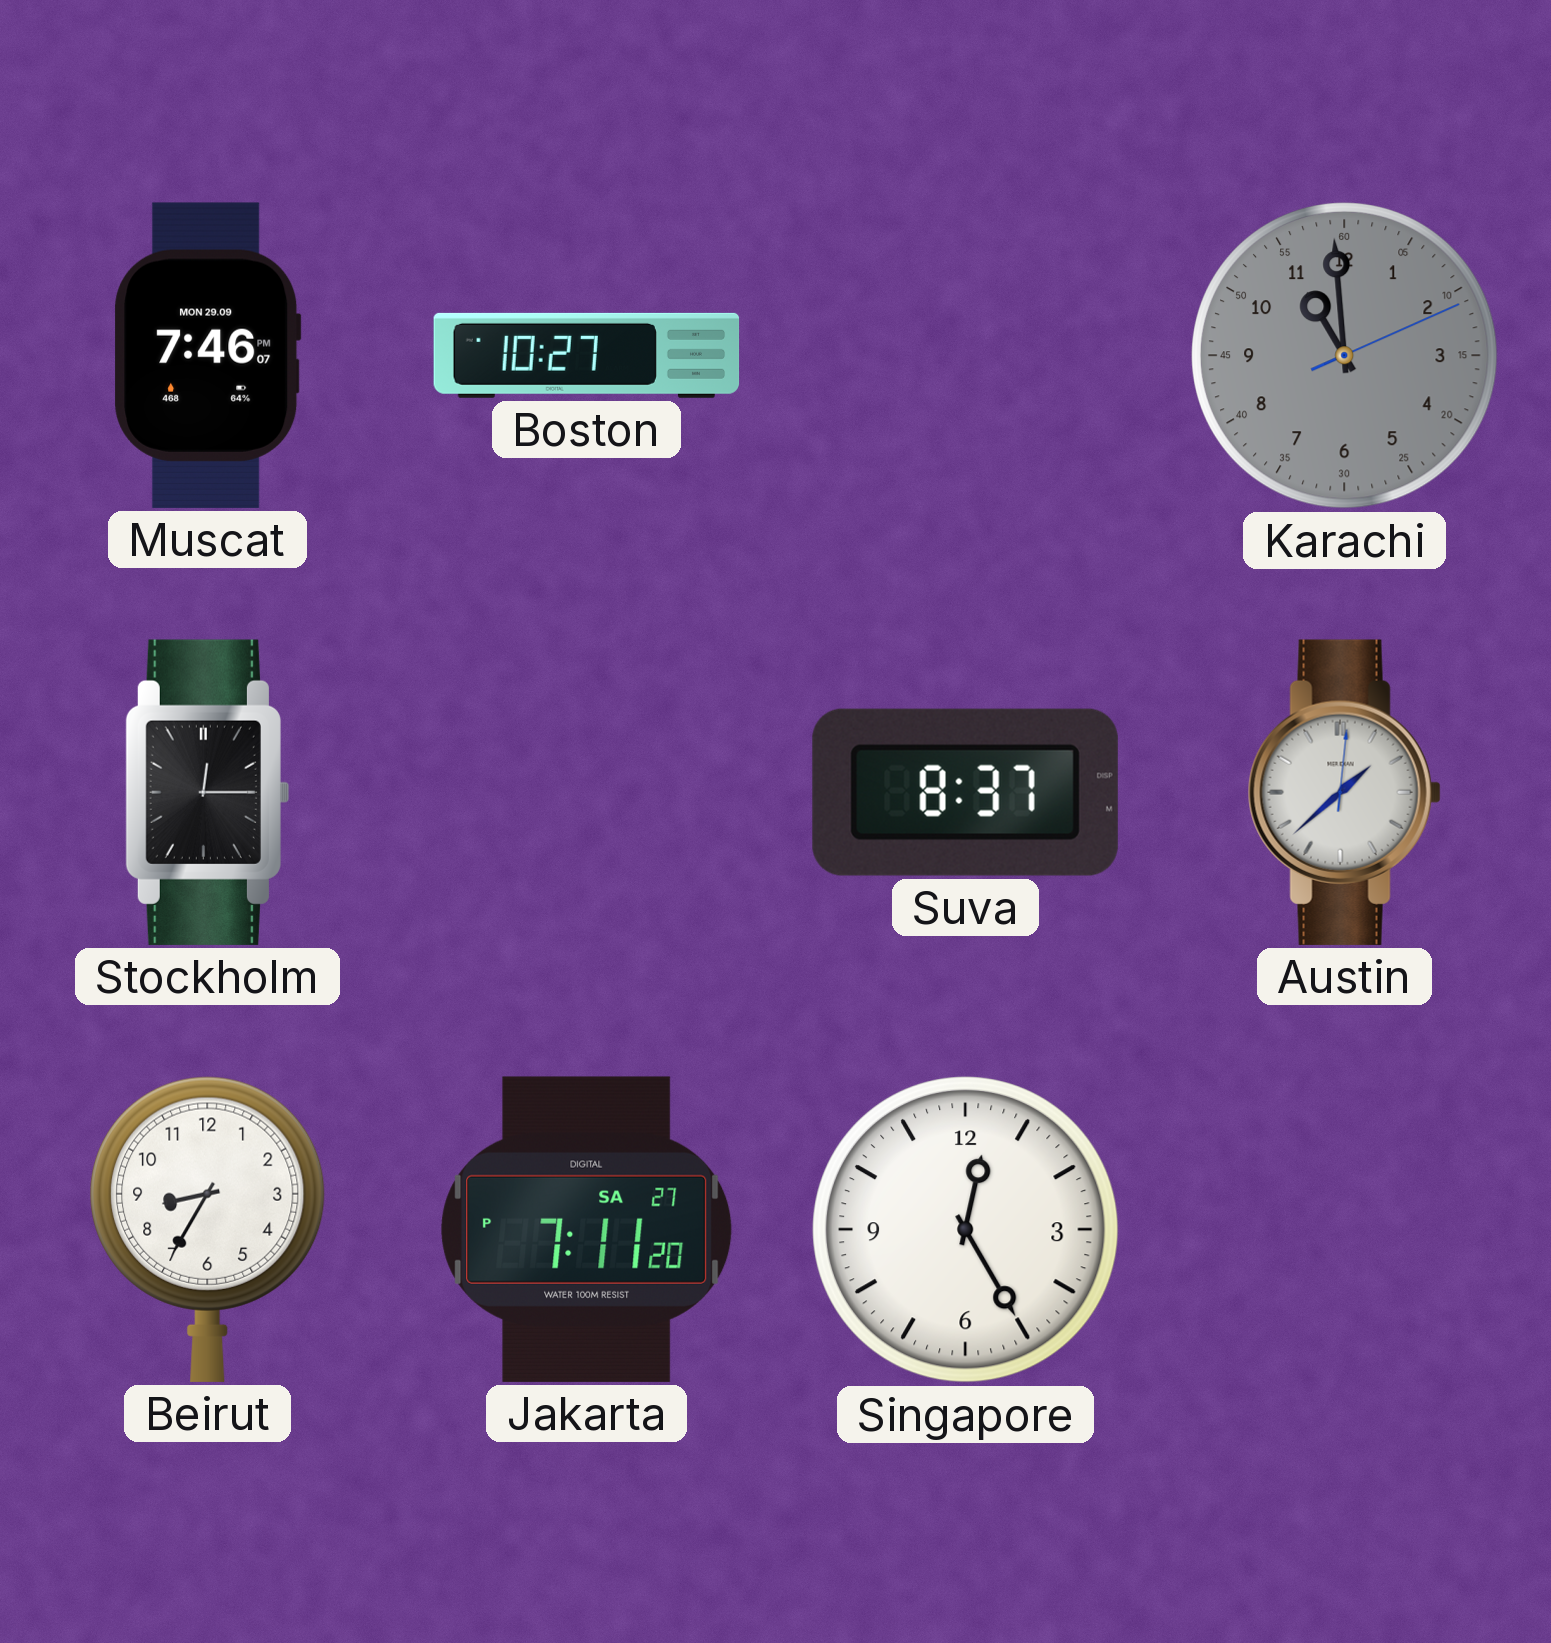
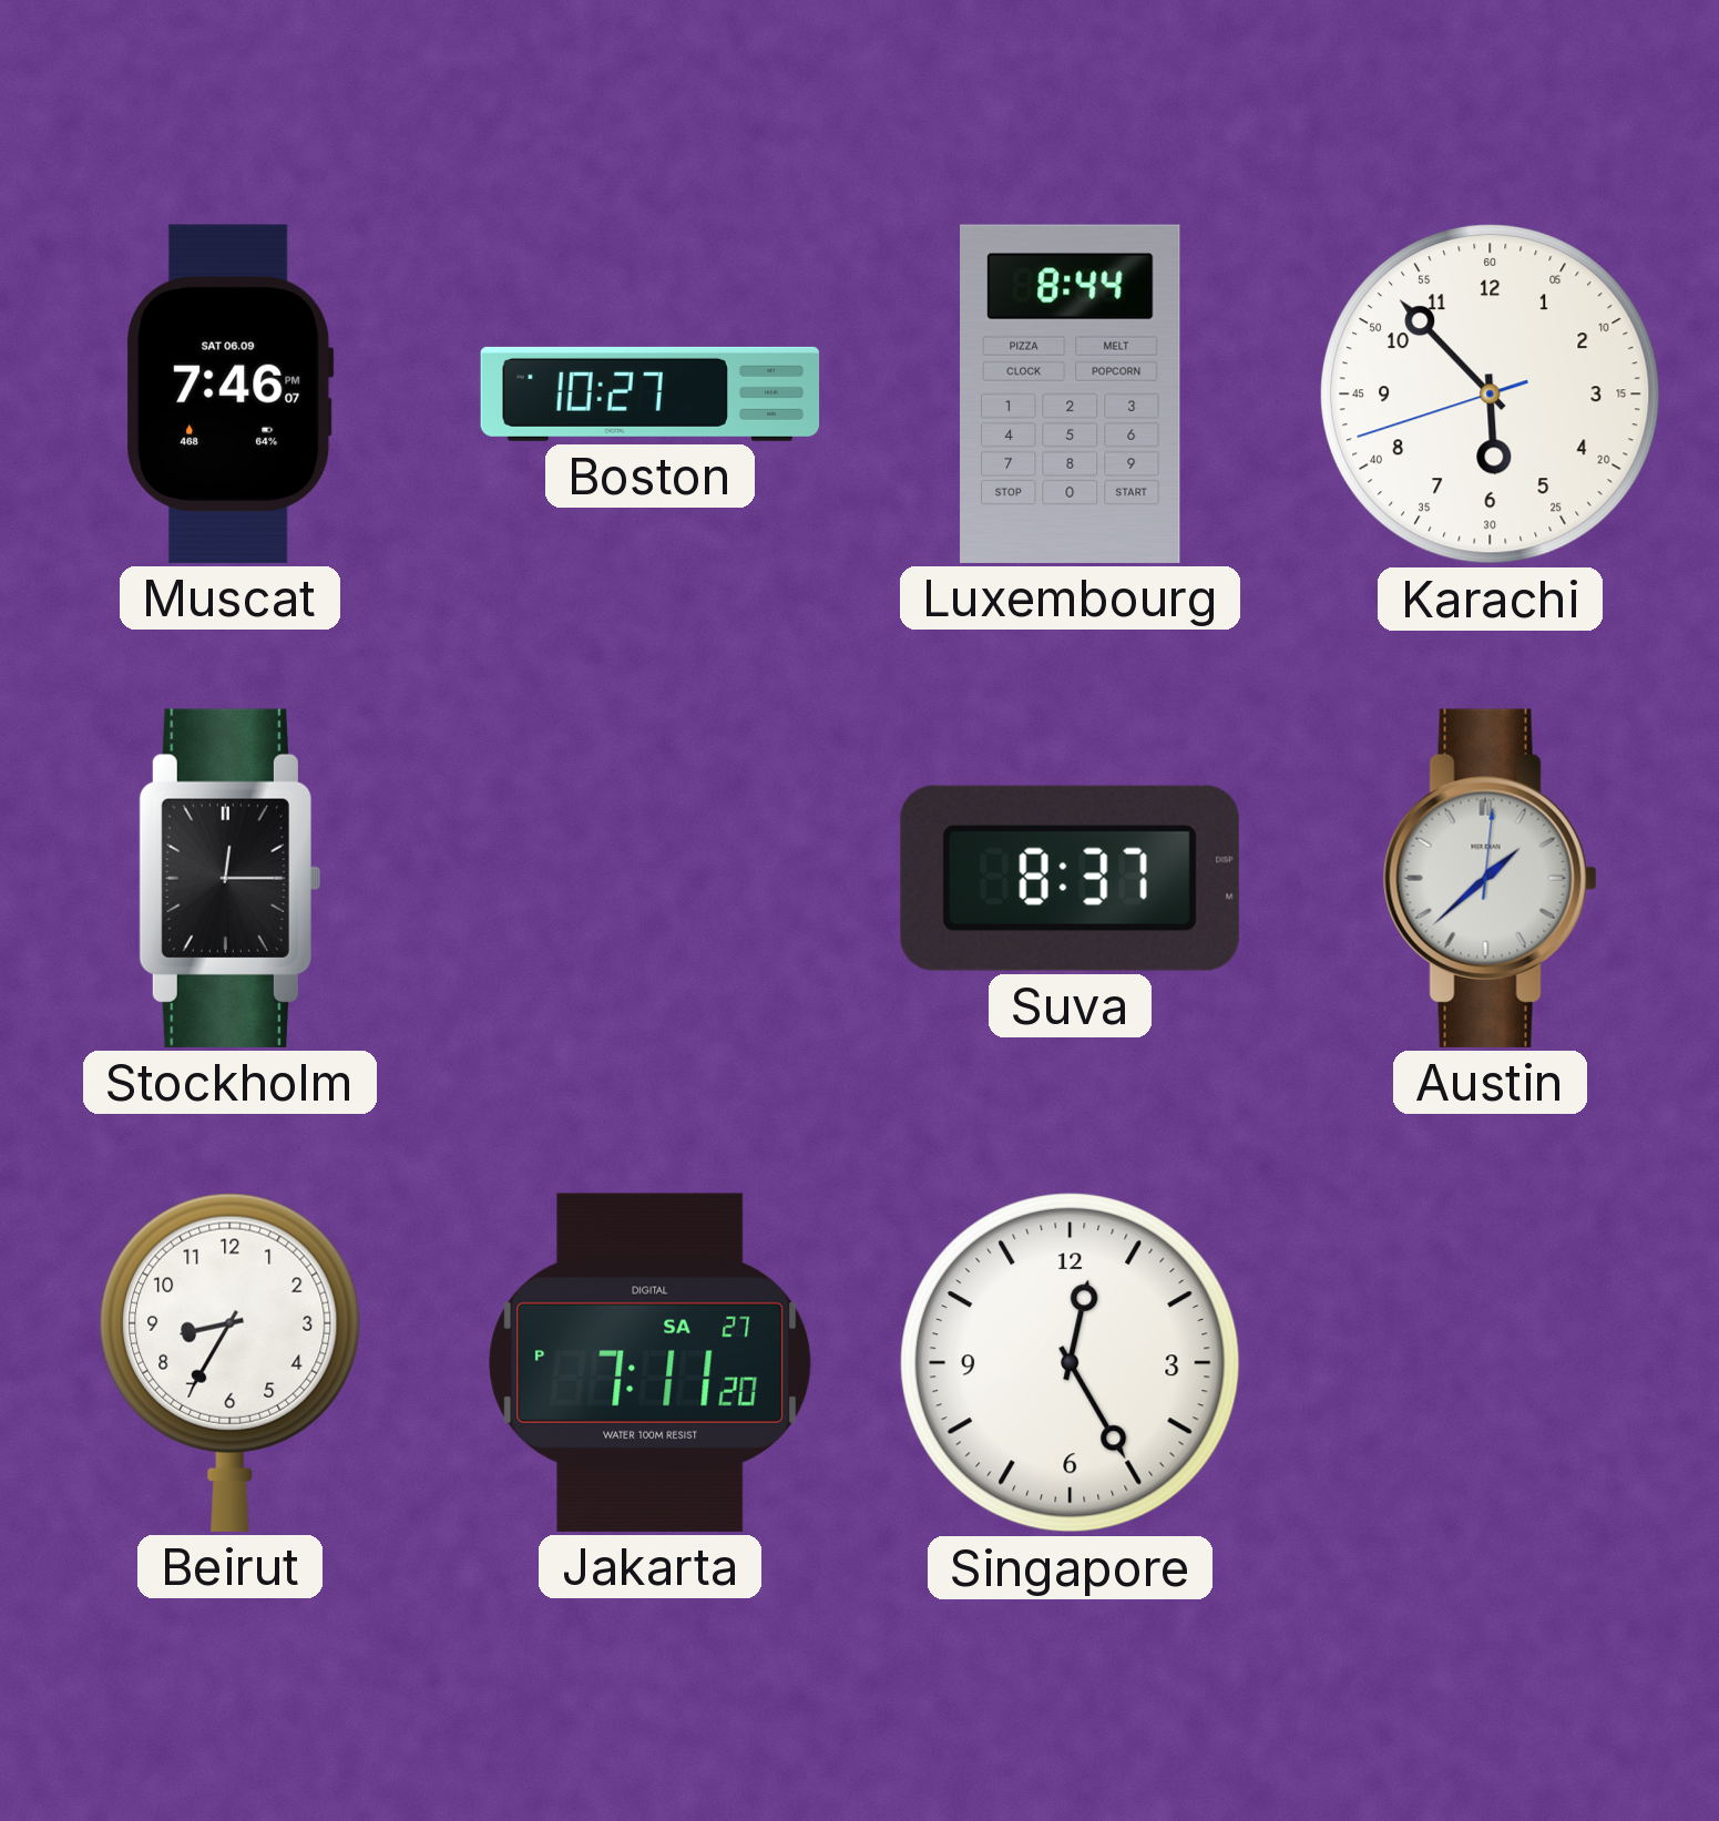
Muscat date: MON 29.09 -> SAT 06.09
Luxembourg: none -> 8:44
Karachi: 10:59 -> 5:52
Karachi dial: grey -> white
